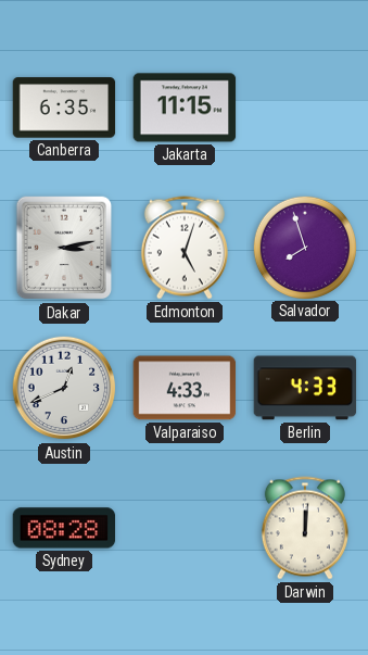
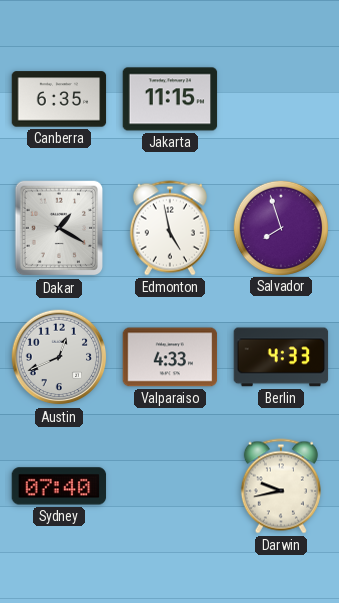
Dakar: 3:13 -> 1:20
Edmonton: 5:03 -> 4:58
Sydney: 08:28 -> 07:40
Darwin: 12:01 -> 9:43
